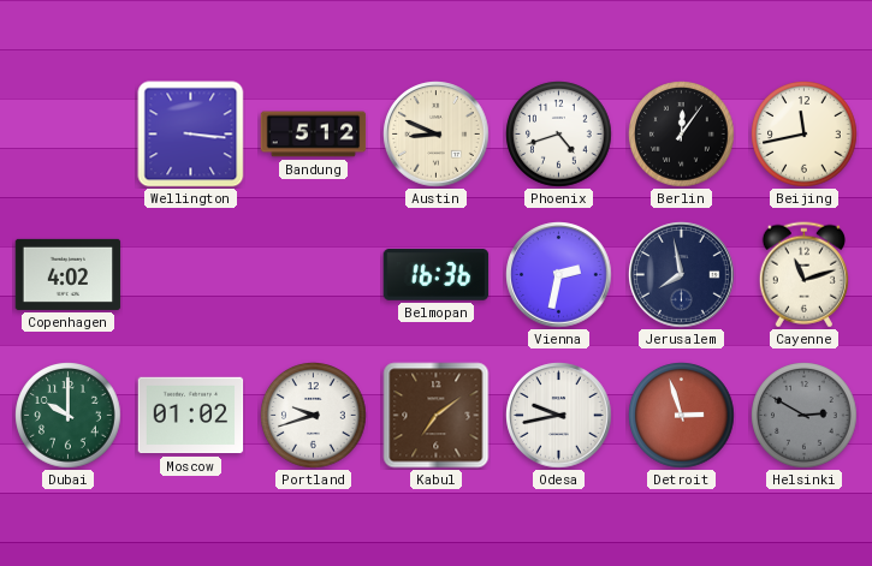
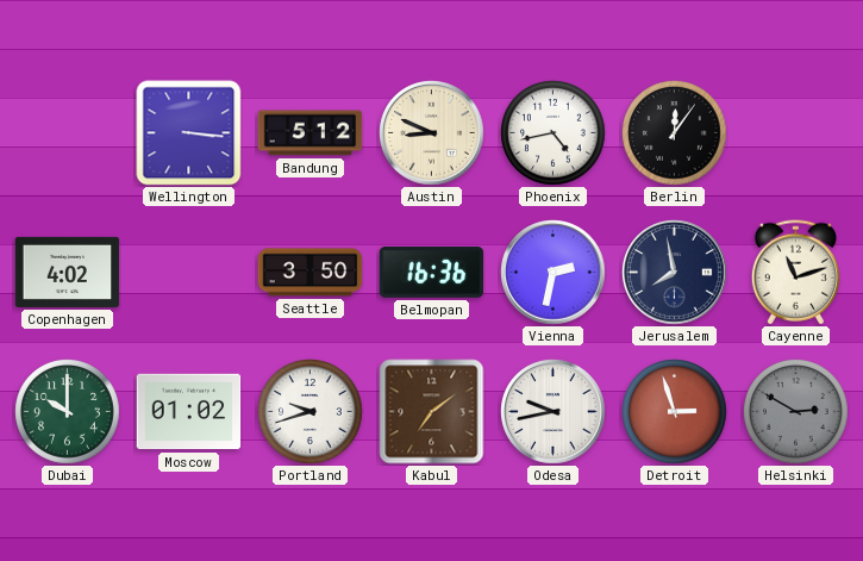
Phoenix: 4:42 -> 4:43
Beijing: 11:43 -> none
Seattle: none -> 3:50
